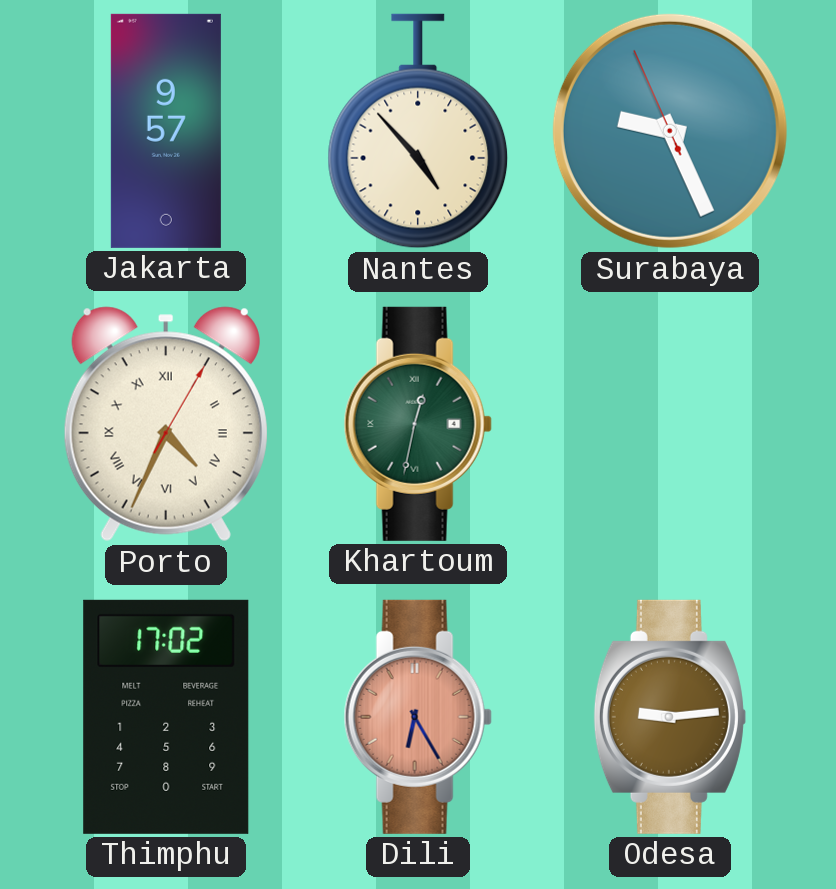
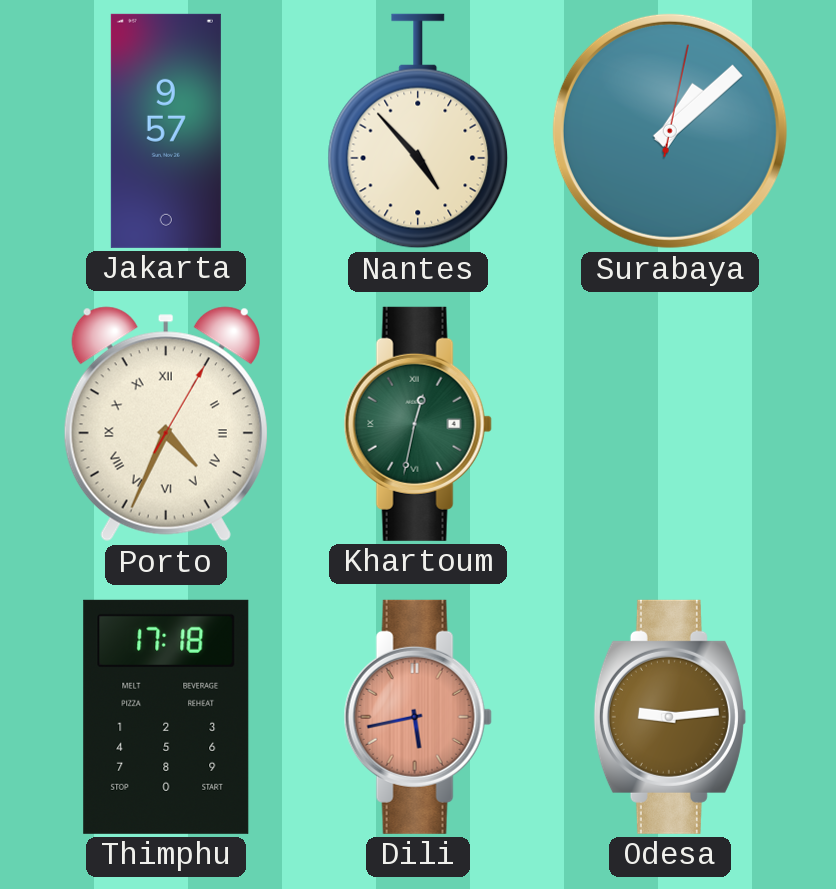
Surabaya: 9:25 -> 1:08
Thimphu: 17:02 -> 17:18
Dili: 6:25 -> 5:43
